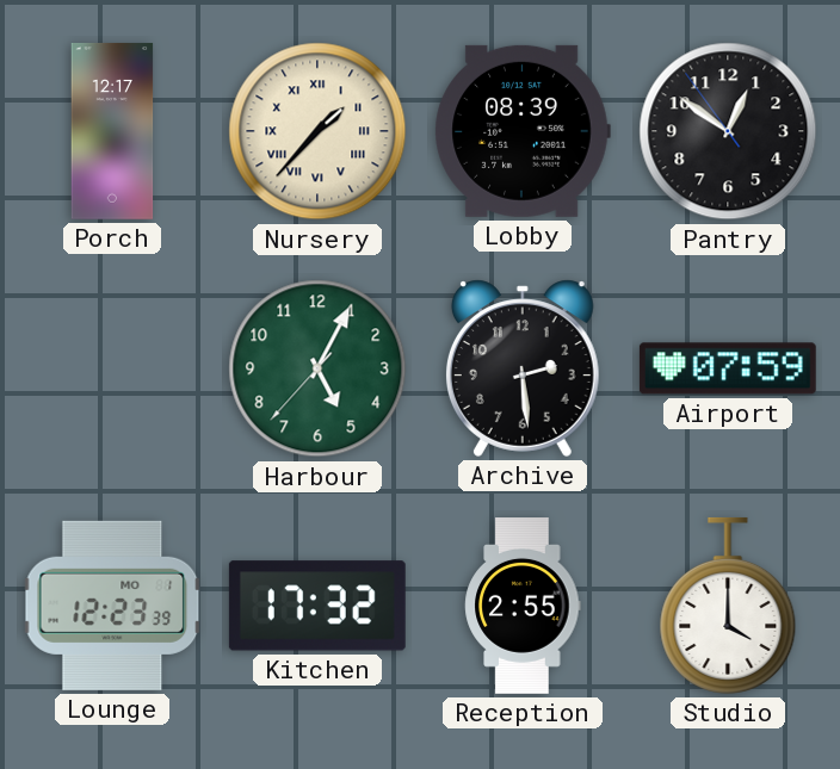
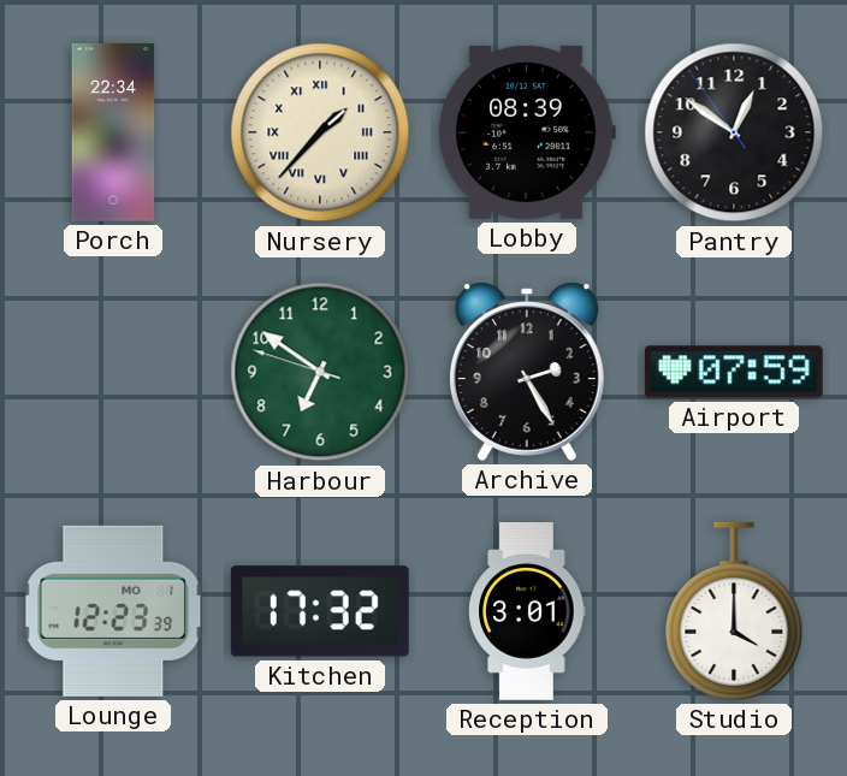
Porch: 12:17 -> 22:34
Harbour: 5:04 -> 6:50
Archive: 2:29 -> 2:25
Reception: 2:55 -> 3:01
